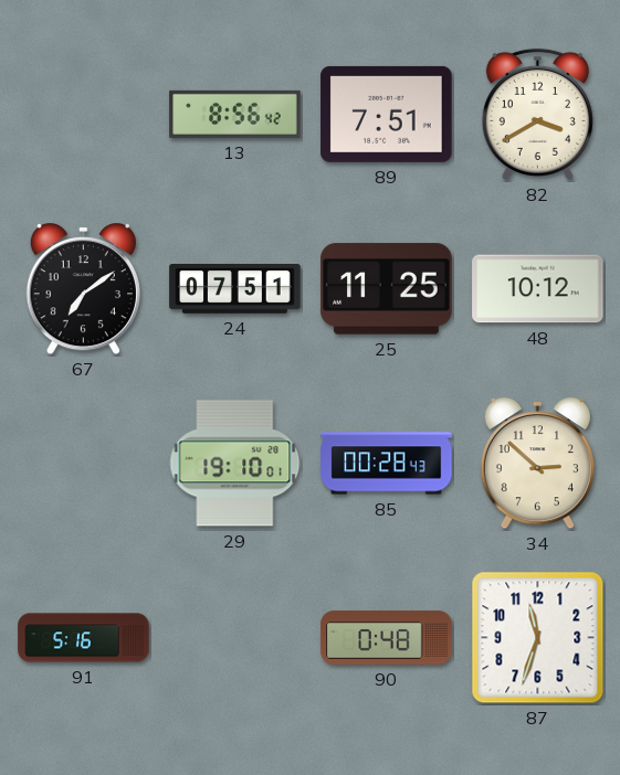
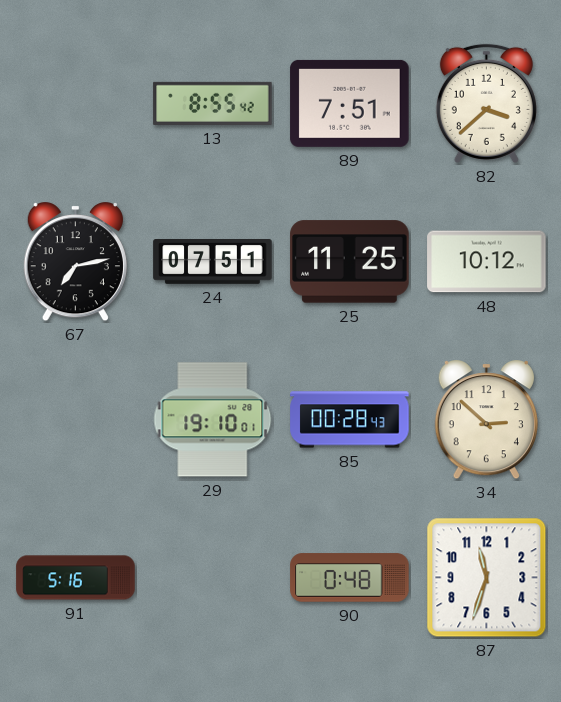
13: 8:56 -> 8:55
82: 3:40 -> 3:38
67: 7:09 -> 7:13
